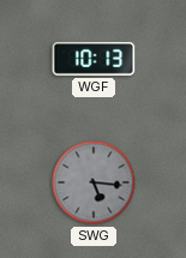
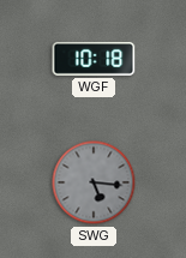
WGF: 10:13 -> 10:18
